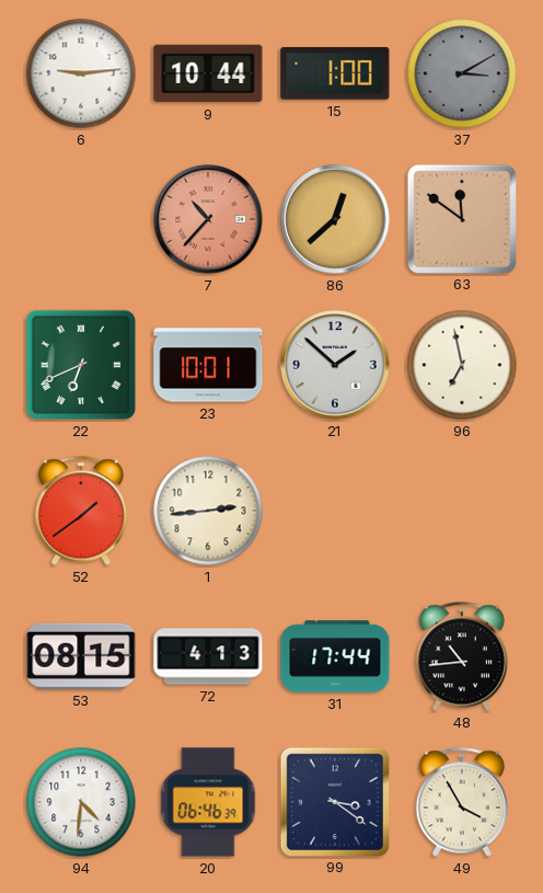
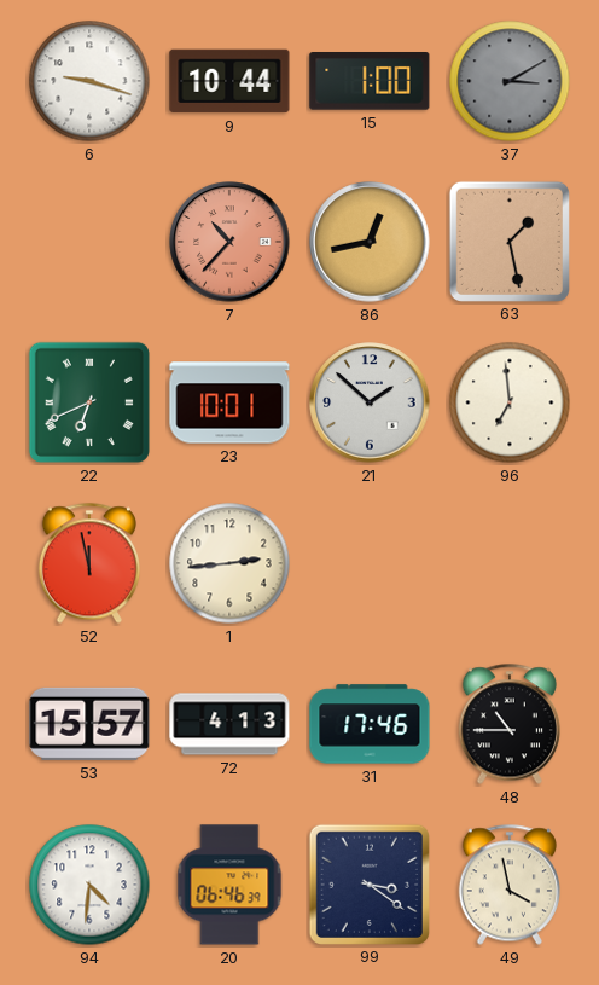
6: 9:14 -> 9:18
86: 12:38 -> 12:43
63: 11:51 -> 1:28
96: 6:58 -> 6:59
52: 1:39 -> 11:58
53: 08:15 -> 15:57
31: 17:44 -> 17:46
48: 10:44 -> 10:45
49: 3:55 -> 3:58
